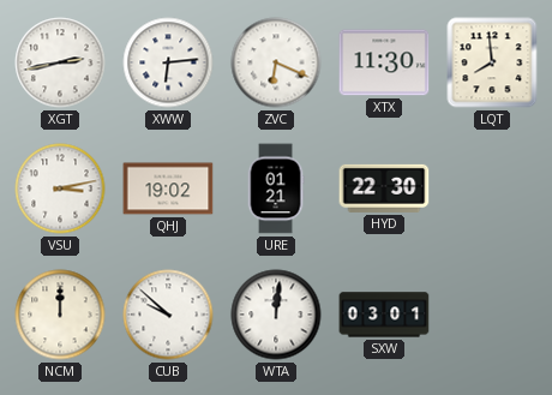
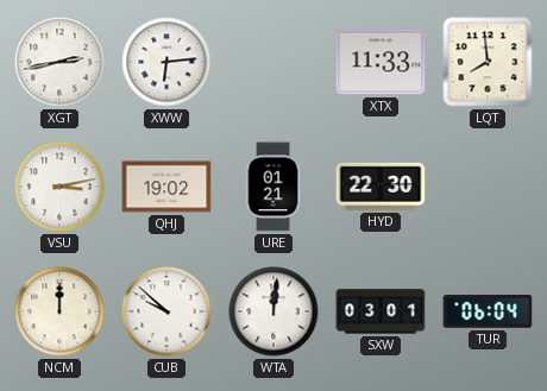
ZVC: 6:19 -> none
XTX: 11:30 -> 11:33
TUR: none -> 06:04
